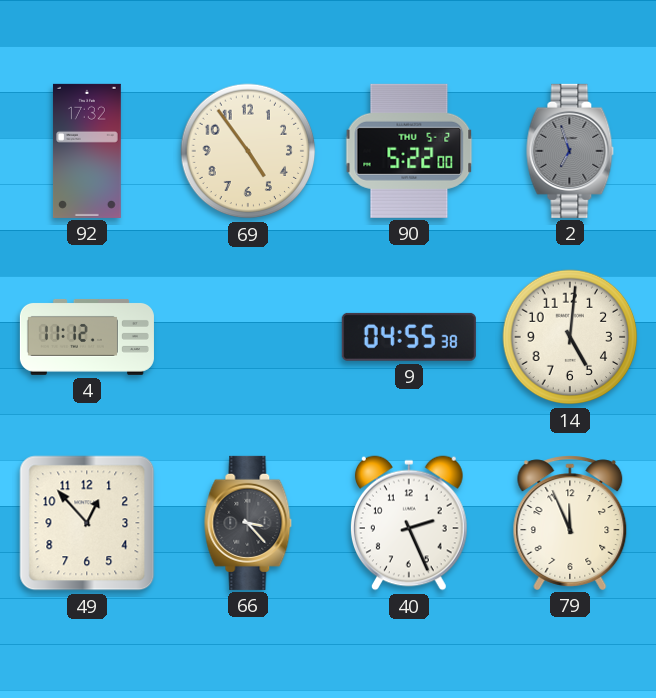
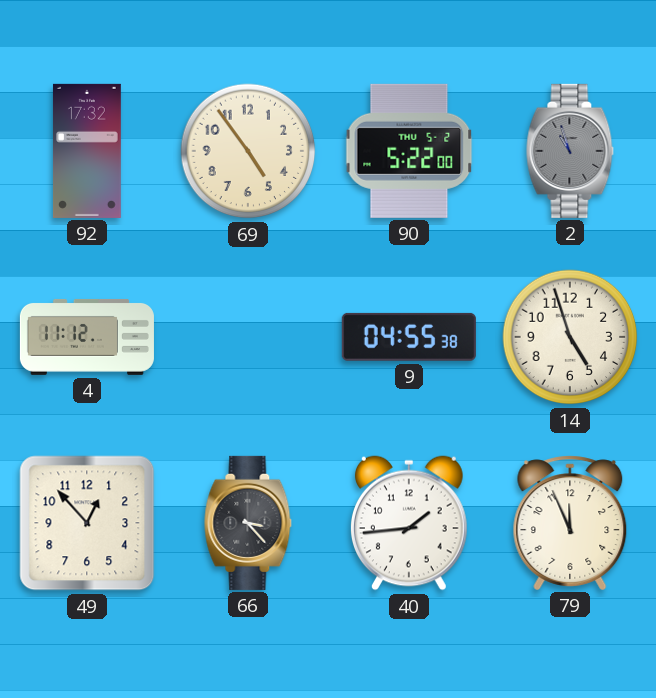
2: 6:57 -> 10:57
14: 5:01 -> 4:57
40: 2:26 -> 1:44
